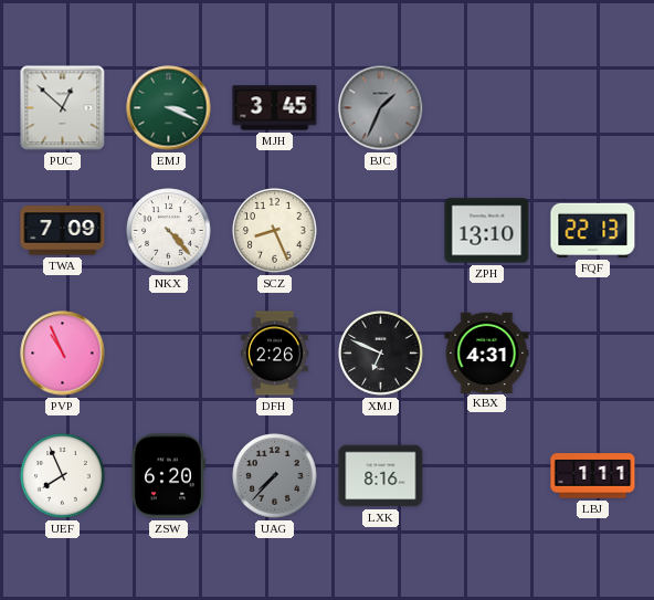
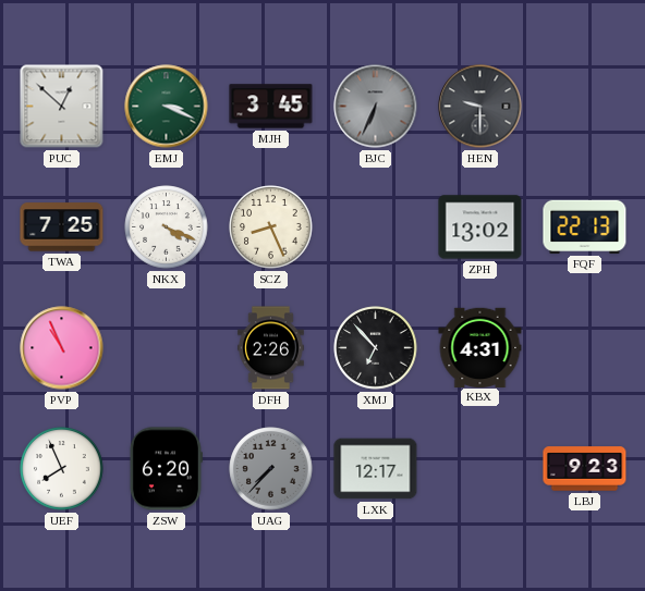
BJC: 1:34 -> 6:34
HEN: none -> 9:30
TWA: 7:09 -> 7:25
NKX: 4:23 -> 4:19
ZPH: 13:10 -> 13:02
XMJ: 6:49 -> 6:53
LXK: 8:16 -> 12:17
LBJ: 1:11 -> 9:23
